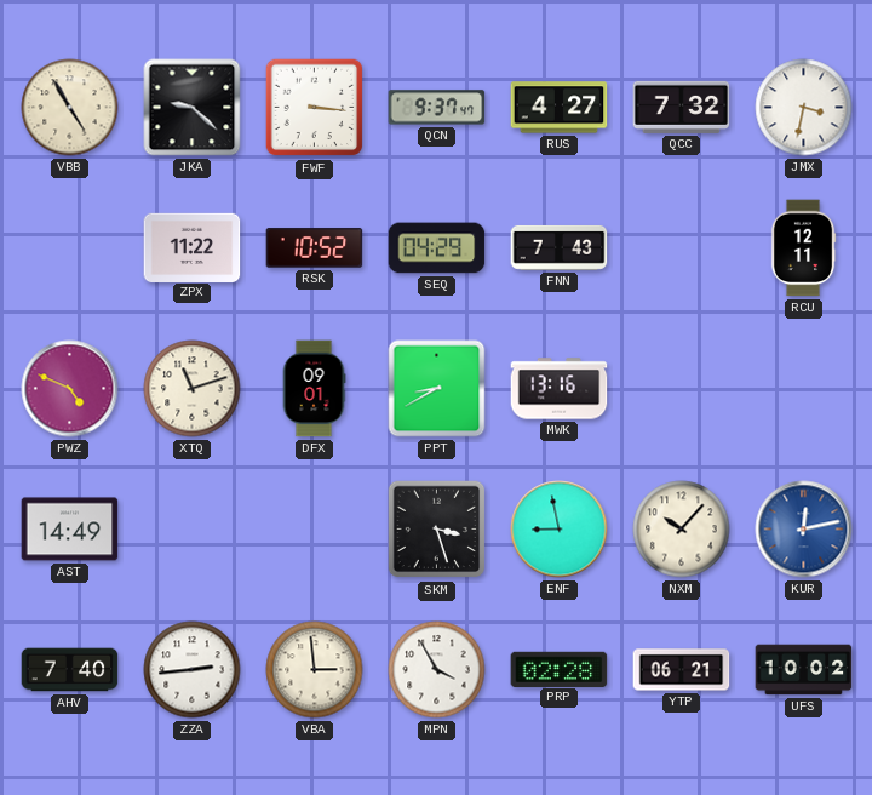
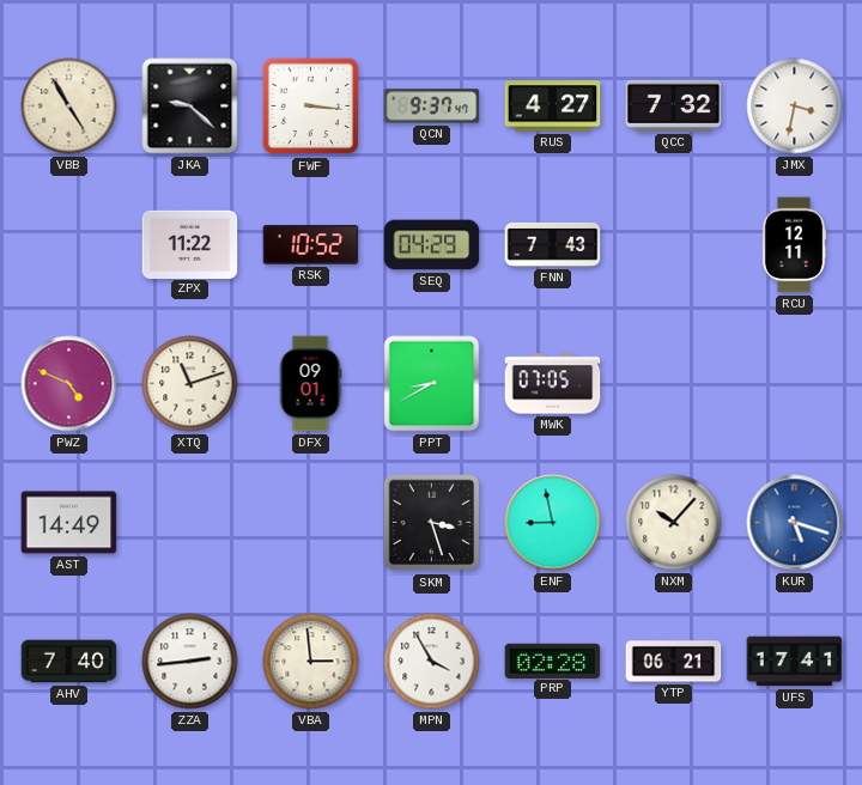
MWK: 13:16 -> 07:05
KUR: 12:13 -> 5:18
UFS: 10:02 -> 17:41
